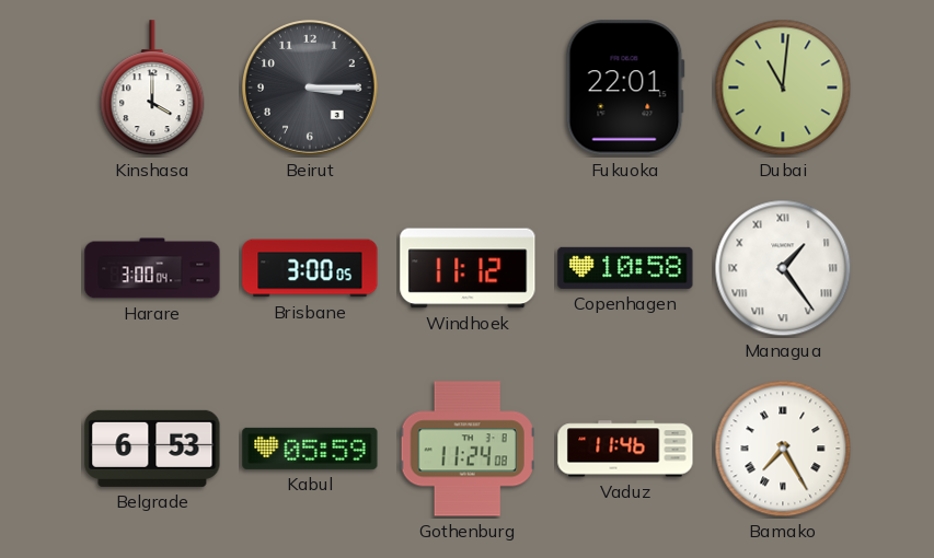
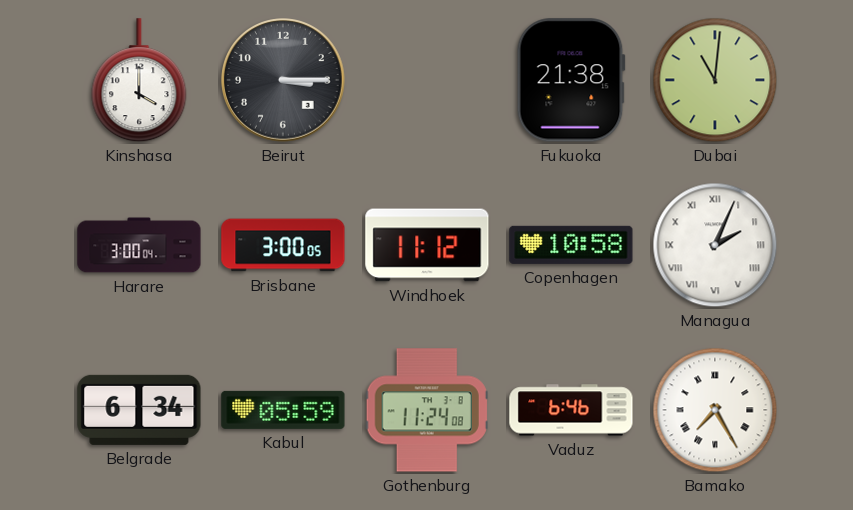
Fukuoka: 22:01 -> 21:38
Managua: 1:24 -> 2:04
Belgrade: 6:53 -> 6:34
Vaduz: 11:46 -> 6:46
